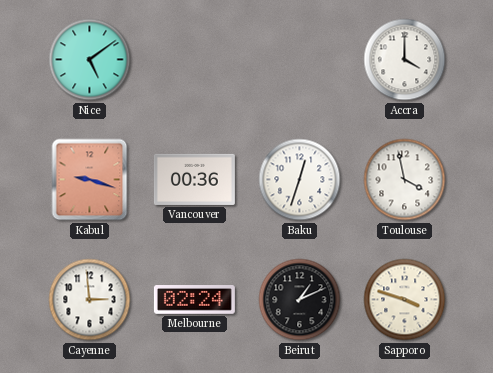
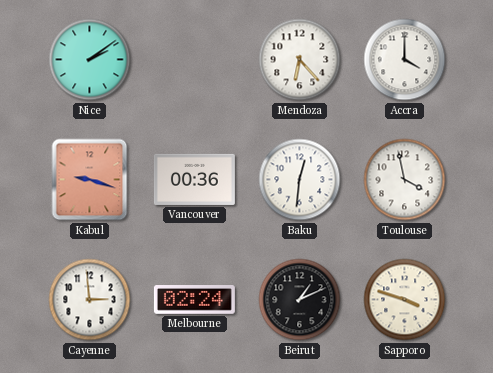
Nice: 5:09 -> 2:09
Mendoza: none -> 6:23
Baku: 12:33 -> 12:31
